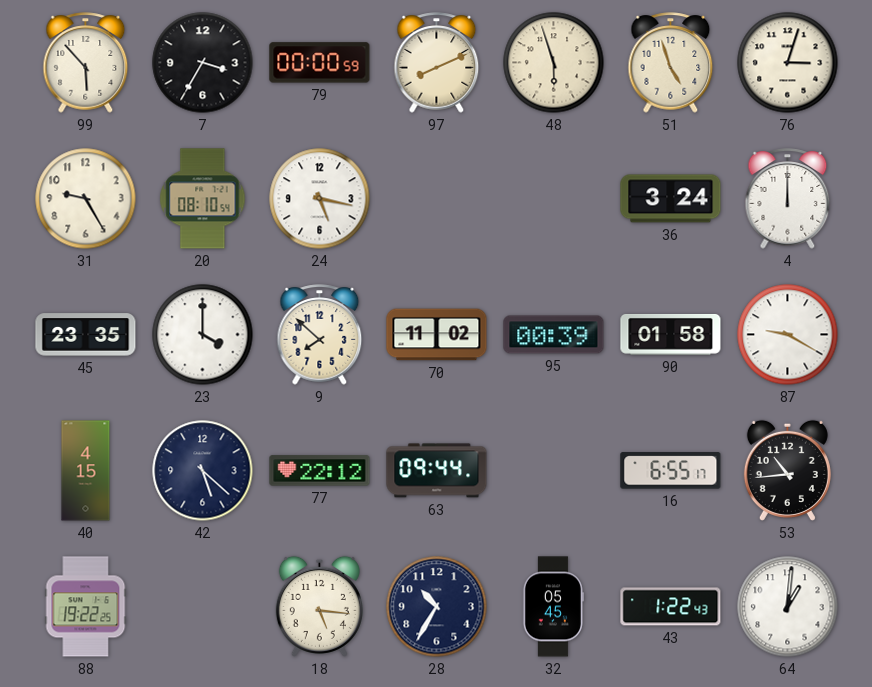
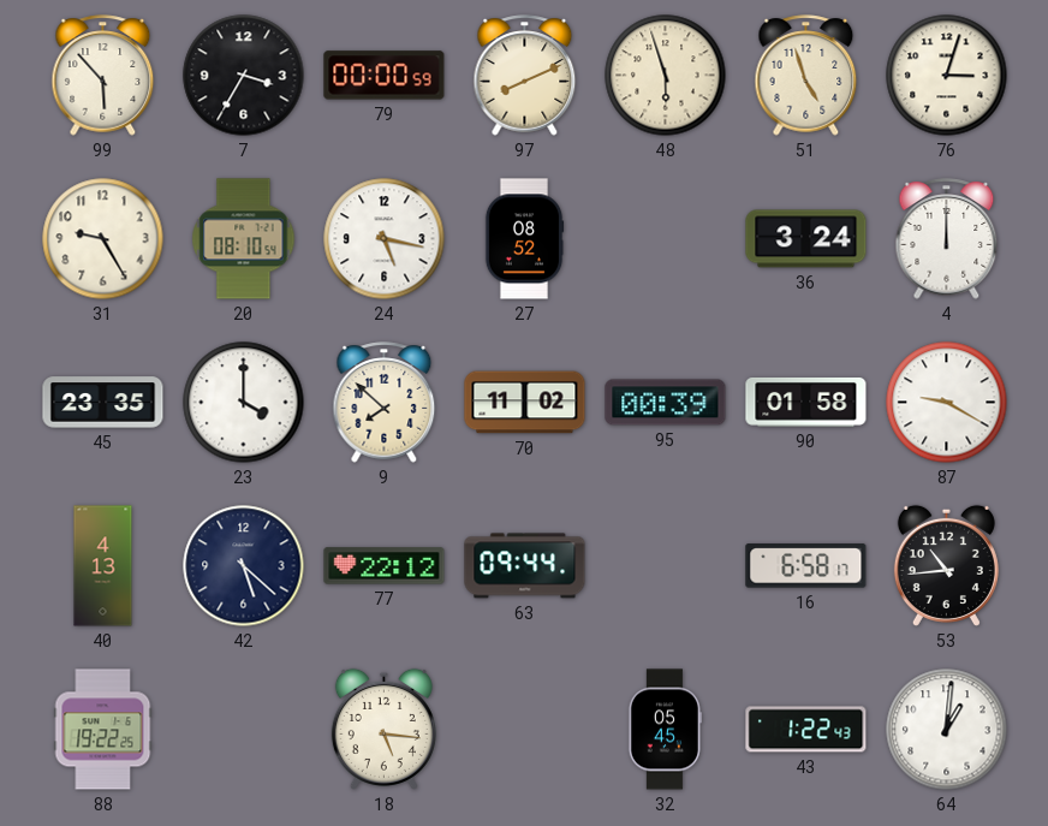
27: none -> 08:52
40: 4:15 -> 4:13
16: 6:55 -> 6:58
28: 10:35 -> none
